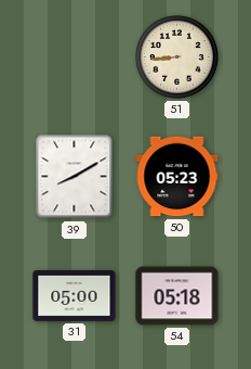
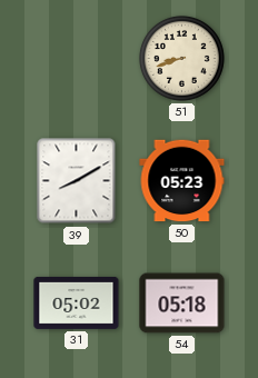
51: 8:44 -> 8:42
31: 05:00 -> 05:02
